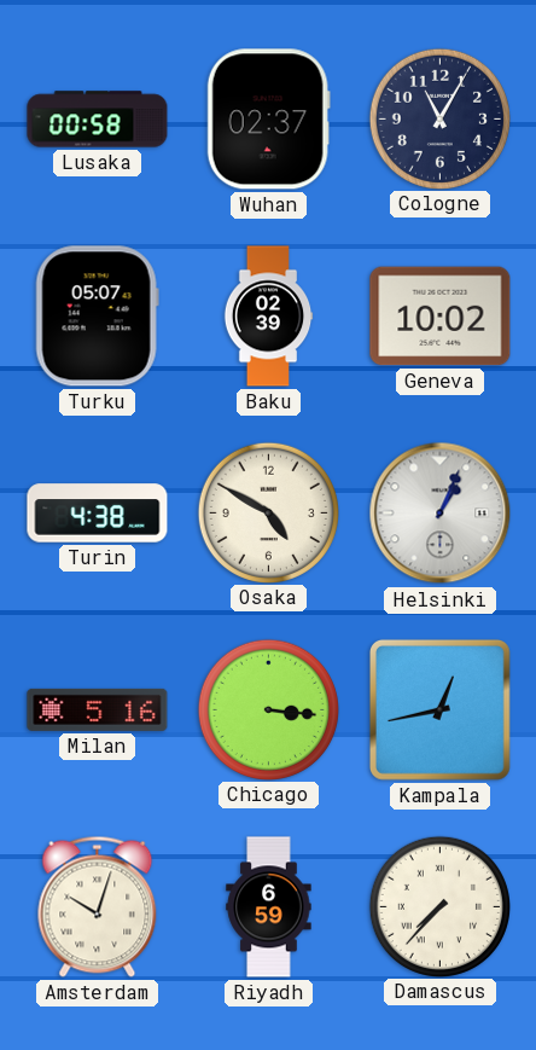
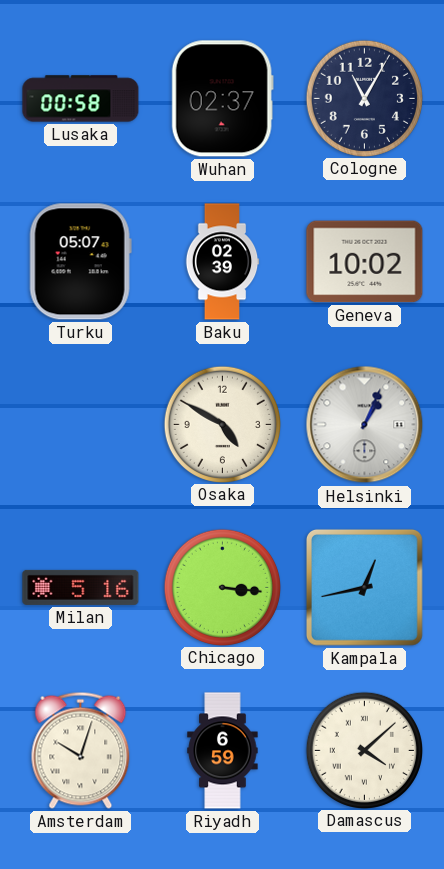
Turin: 4:38 -> none
Damascus: 7:37 -> 4:08
